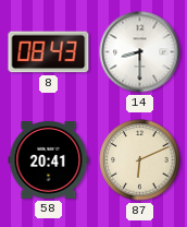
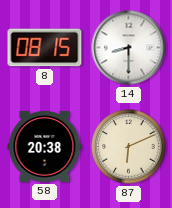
8: 08:43 -> 08:15
58: 20:41 -> 20:38
